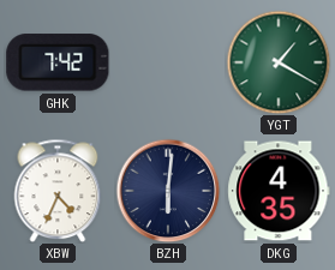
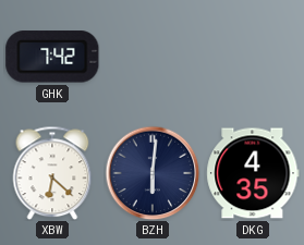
YGT: 1:20 -> none
XBW: 4:34 -> 6:22
